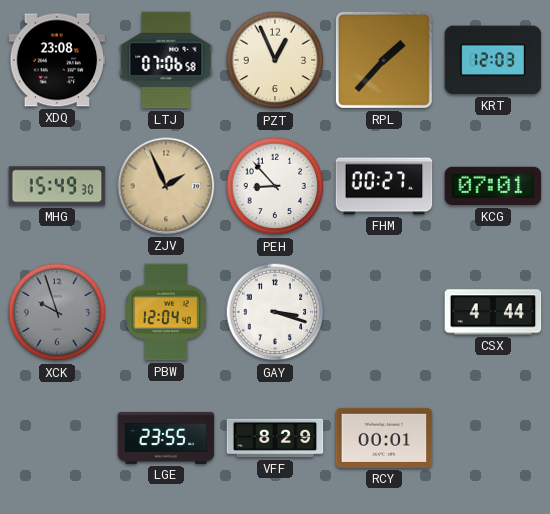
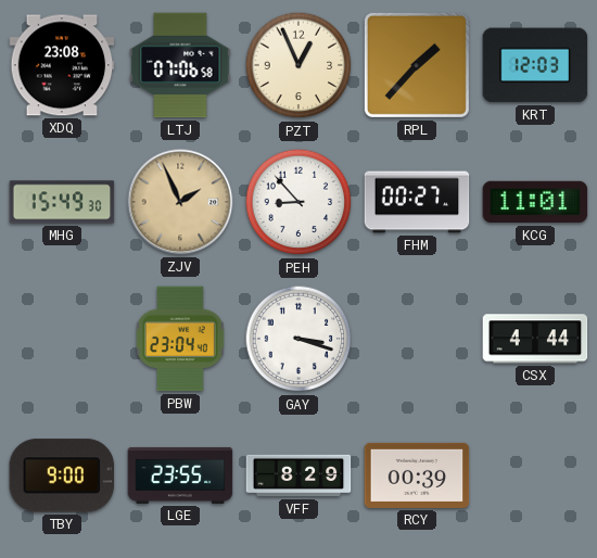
KCG: 07:01 -> 11:01
XCK: 9:57 -> none
PBW: 12:04 -> 23:04
TBY: none -> 9:00
RCY: 00:01 -> 00:39
